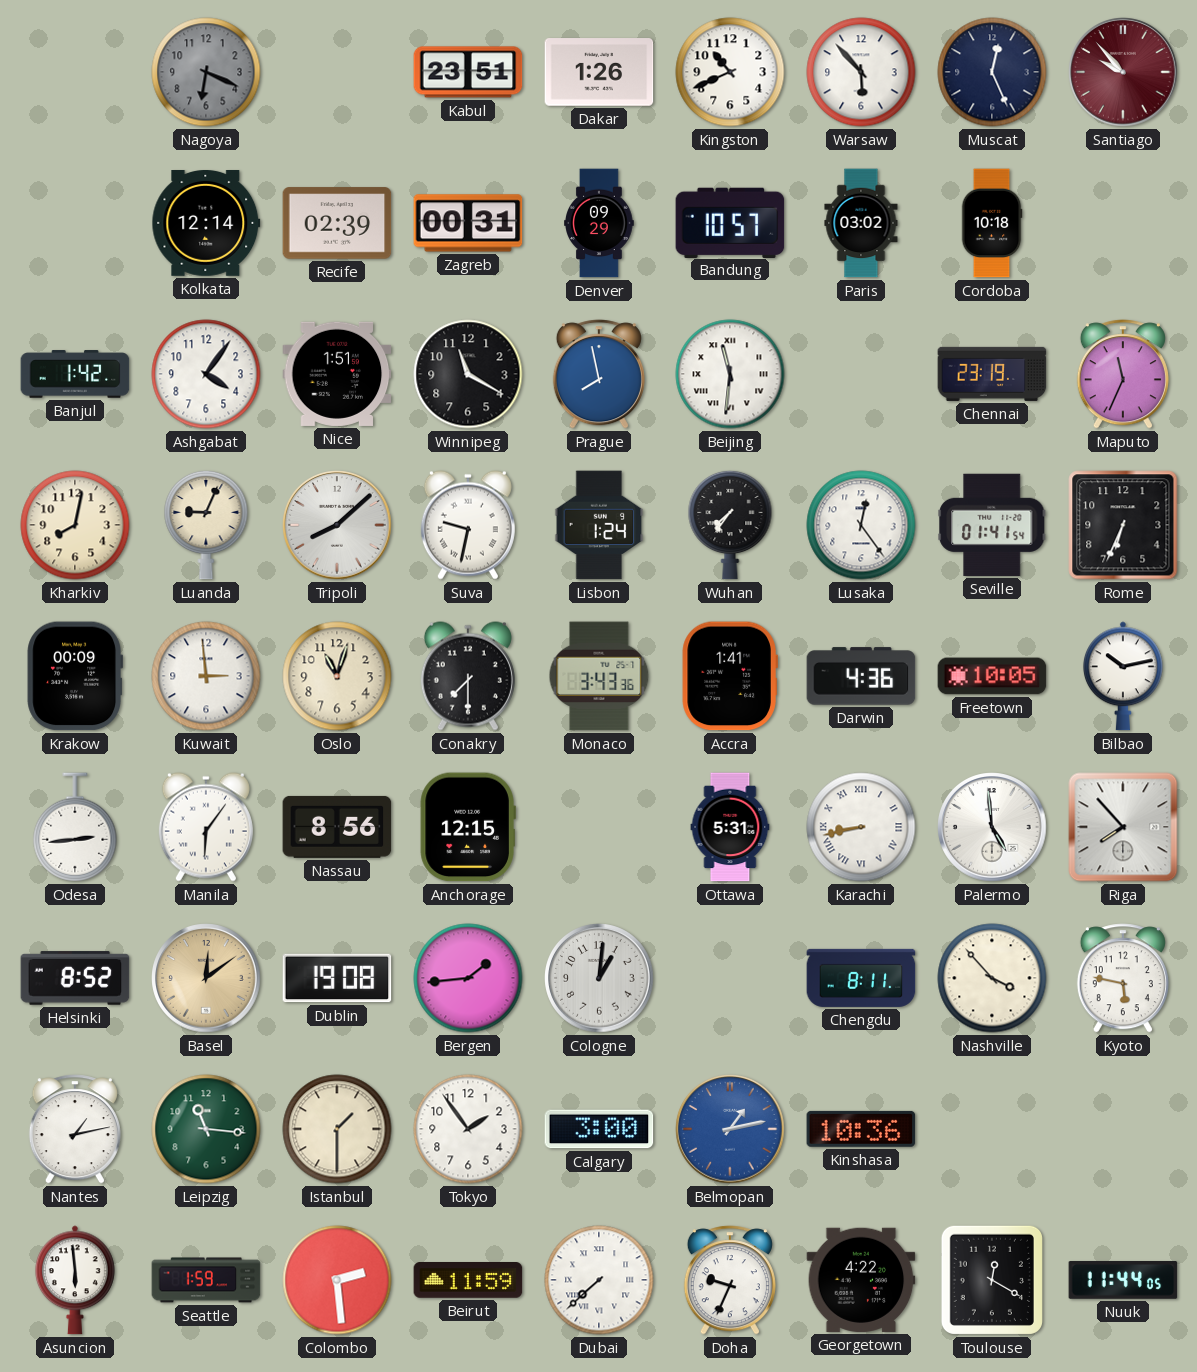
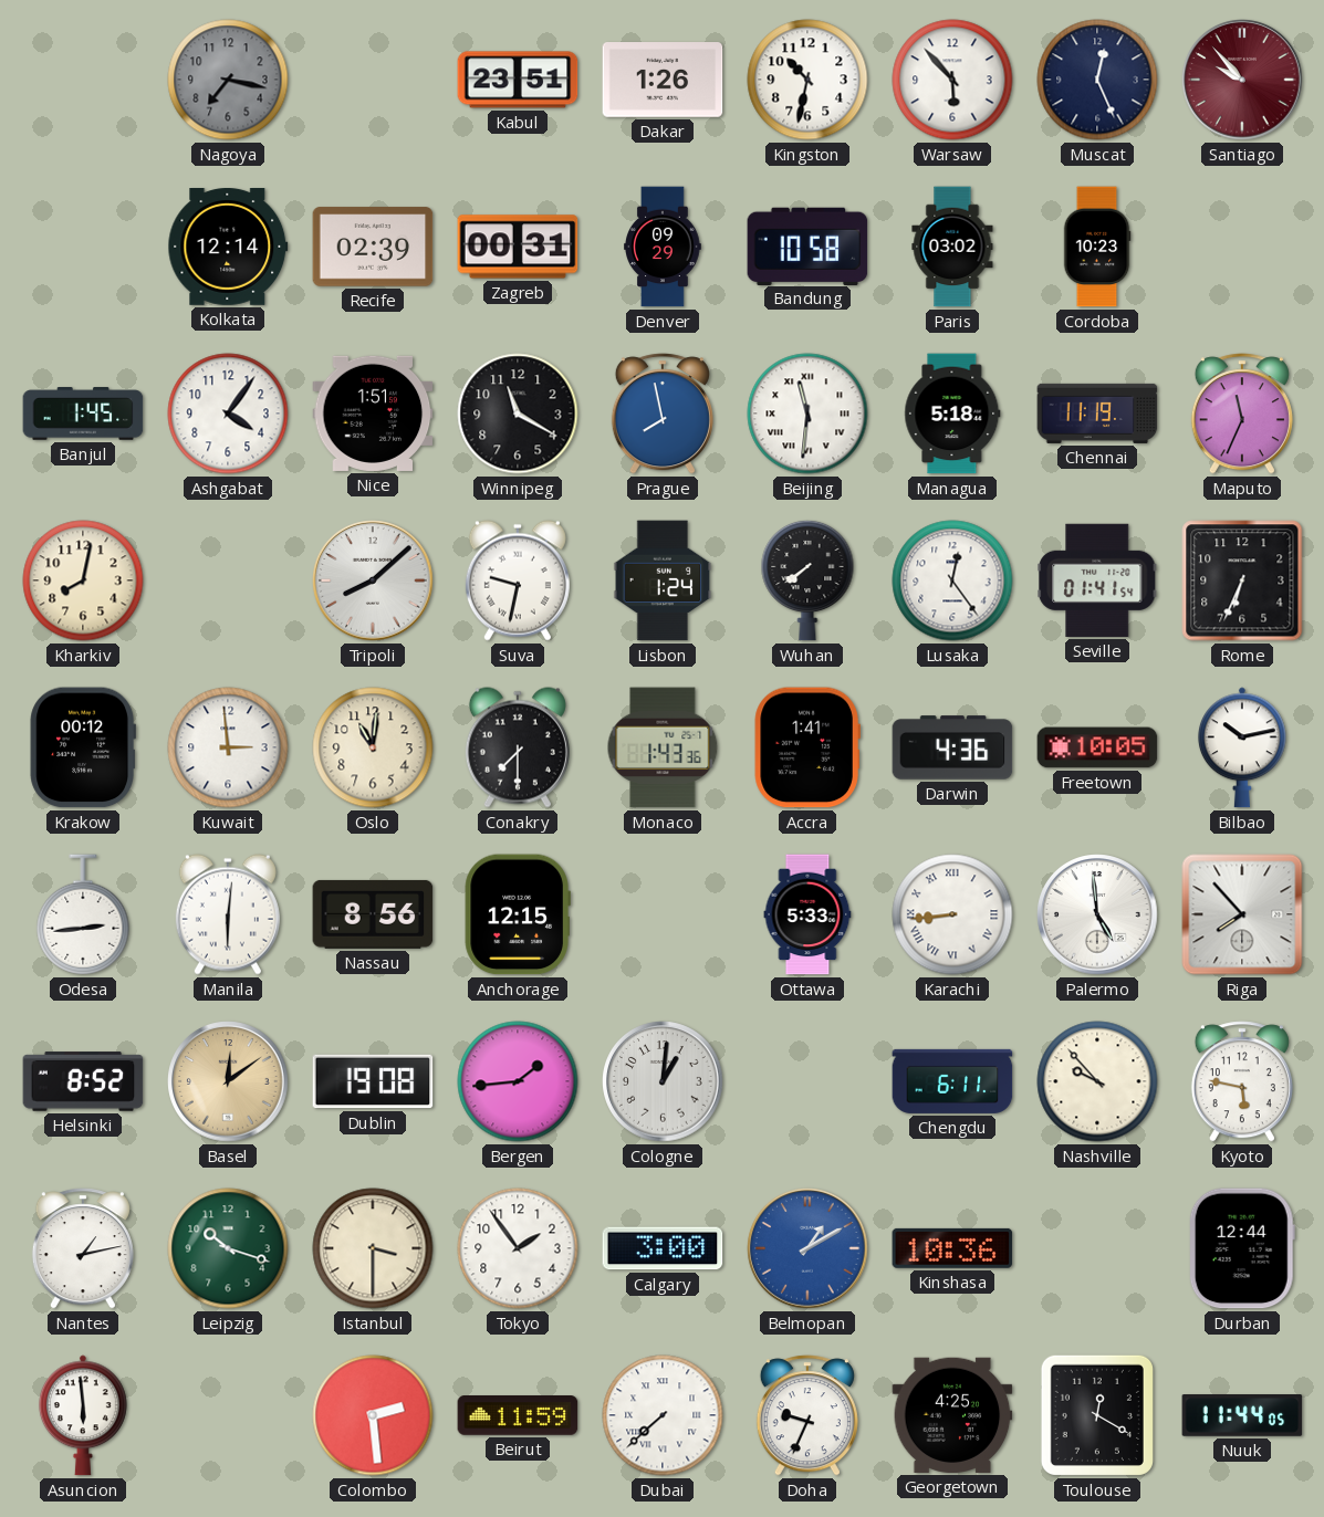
Nagoya: 6:19 -> 7:17
Kingston: 10:41 -> 10:32
Bandung: 10:57 -> 10:58
Cordoba: 10:18 -> 10:23
Banjul: 1:42 -> 1:45
Managua: none -> 5:18
Chennai: 23:19 -> 11:19
Luanda: 9:04 -> none
Wuhan: 7:36 -> 7:39
Krakow: 00:09 -> 00:12
Oslo: 11:03 -> 11:01
Monaco: 3:43 -> 1:43
Manila: 6:06 -> 6:01
Ottawa: 5:31 -> 5:33
Karachi: 8:43 -> 8:44
Chengdu: 8:11 -> 6:11
Nashville: 3:53 -> 9:53
Leipzig: 11:16 -> 10:18
Istanbul: 1:30 -> 3:30
Belmopan: 1:13 -> 1:10
Durban: none -> 12:44
Seattle: 1:59 -> none
Georgetown: 4:22 -> 4:25
